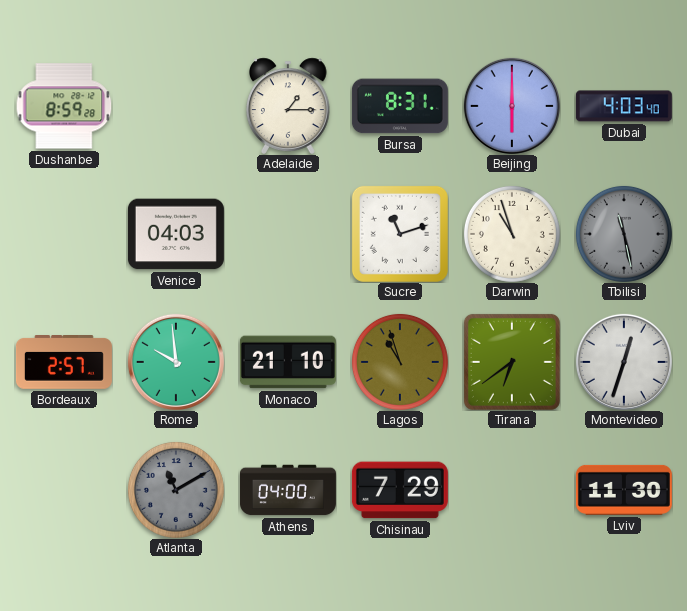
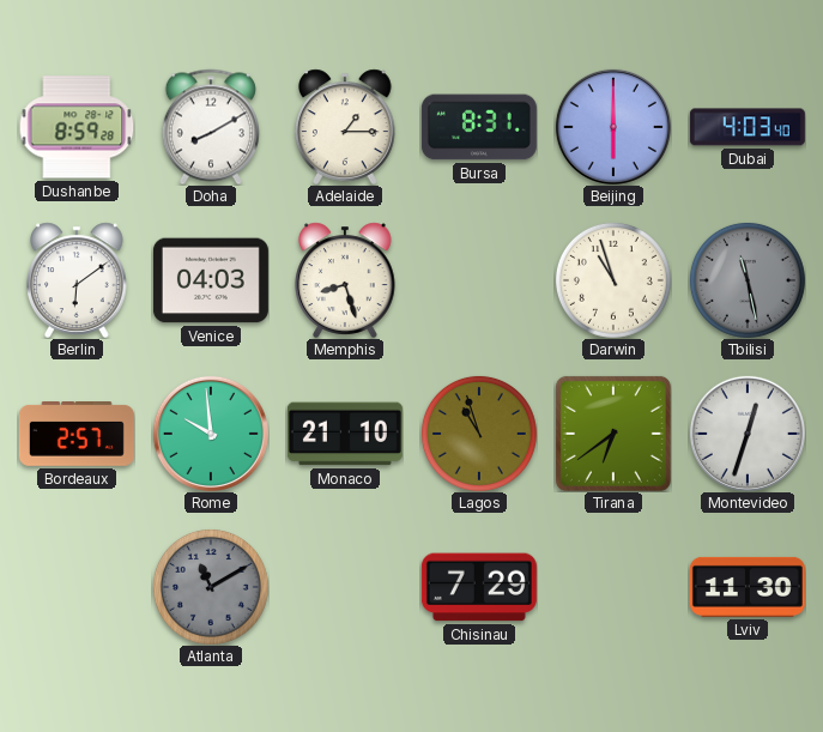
Doha: none -> 8:10
Berlin: none -> 6:09
Memphis: none -> 8:27
Sucre: 11:12 -> none
Athens: 04:00 -> none
